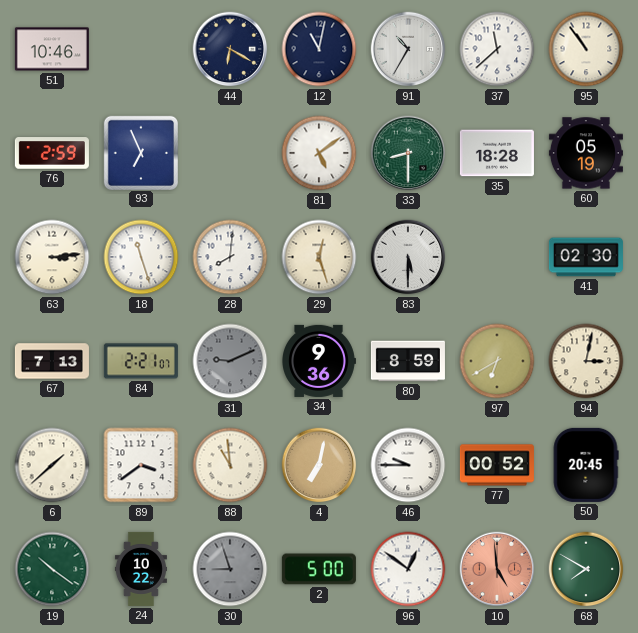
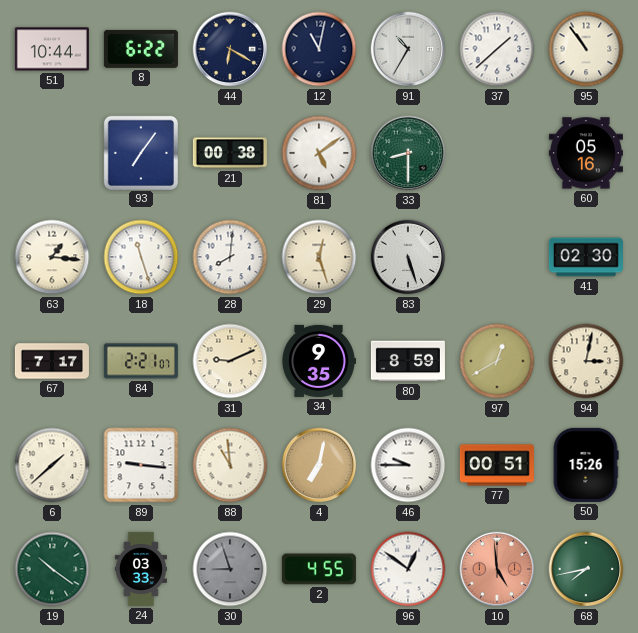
51: 10:46 -> 10:44
8: none -> 6:22
37: 11:38 -> 1:38
76: 2:59 -> none
93: 6:56 -> 7:06
21: none -> 00:38
35: 18:28 -> none
60: 05:19 -> 05:16
63: 3:14 -> 1:16
83: 5:30 -> 5:27
67: 7:13 -> 7:17
31 dial: grey -> cream
34: 9:36 -> 9:35
97: 6:40 -> 12:40
89: 3:39 -> 9:16
77: 00:52 -> 00:51
50: 20:45 -> 15:26
24: 10:22 -> 03:33
2: 5:00 -> 4:55
68: 7:50 -> 7:43
